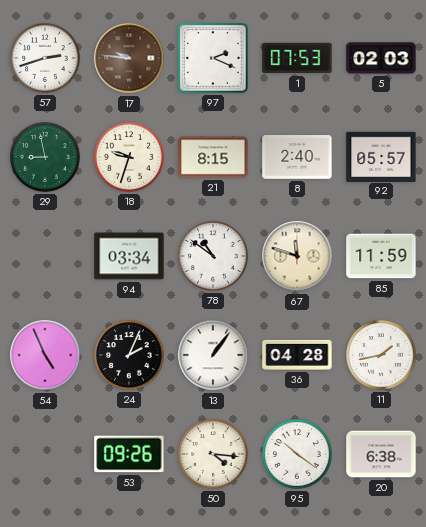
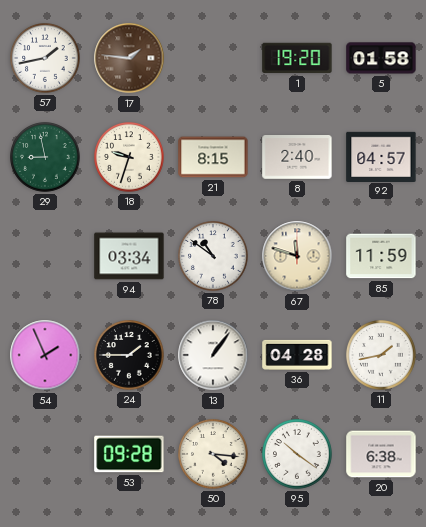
57: 2:42 -> 1:43
17: 9:46 -> 1:46
97: 2:19 -> none
1: 07:53 -> 19:20
5: 02:03 -> 01:58
92: 05:57 -> 04:57
54: 4:56 -> 1:56
24: 2:04 -> 1:45
53: 09:26 -> 09:28
